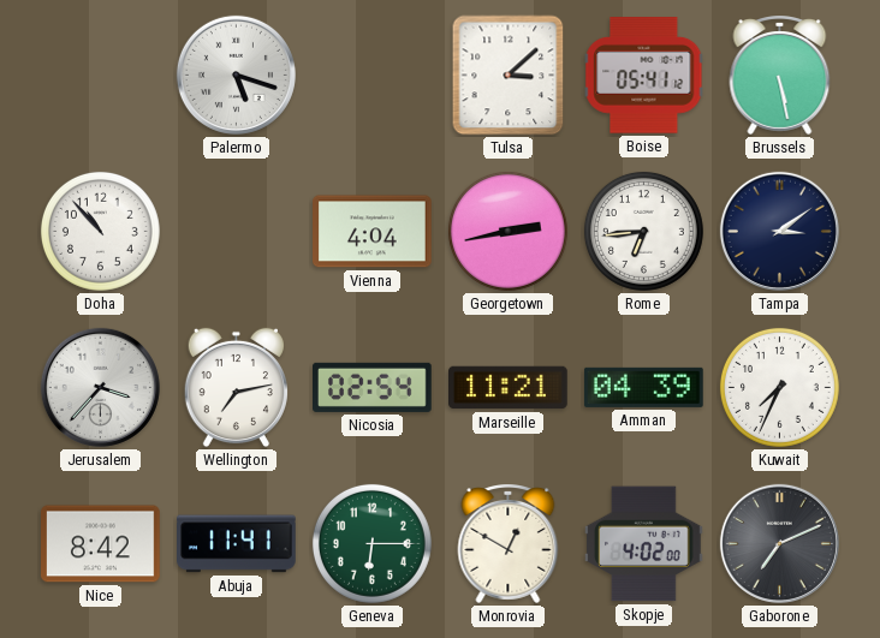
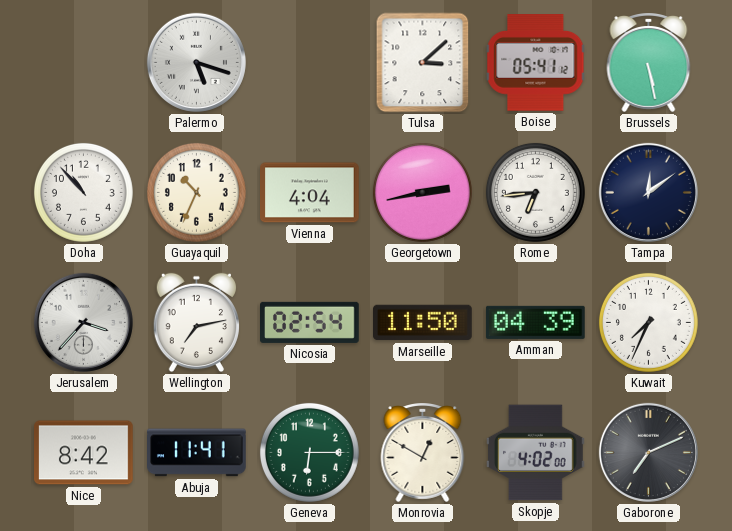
Guayaquil: none -> 10:34
Tampa: 3:09 -> 12:09
Marseille: 11:21 -> 11:50
